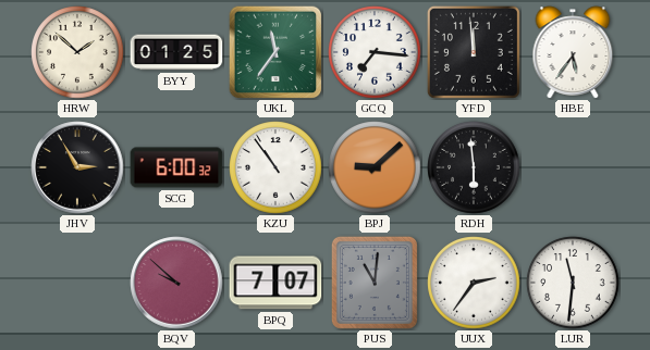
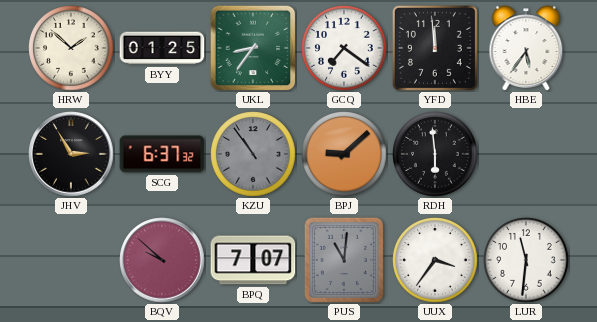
UKL: 11:36 -> 8:36
GCQ: 7:16 -> 7:21
SCG: 6:00 -> 6:37
KZU dial: white -> grey
UUX: 2:36 -> 3:36
